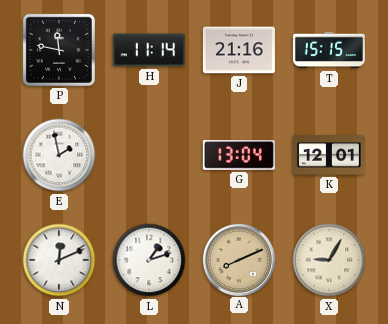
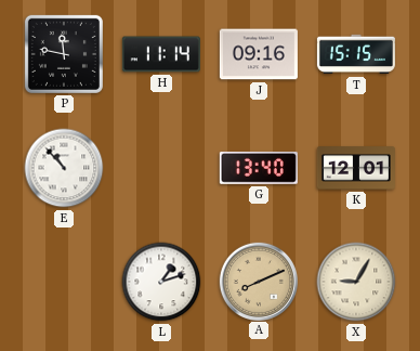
J: 21:16 -> 09:16
E: 1:58 -> 10:53
G: 13:04 -> 13:40
N: 12:11 -> none
